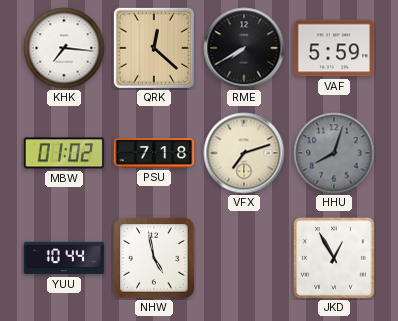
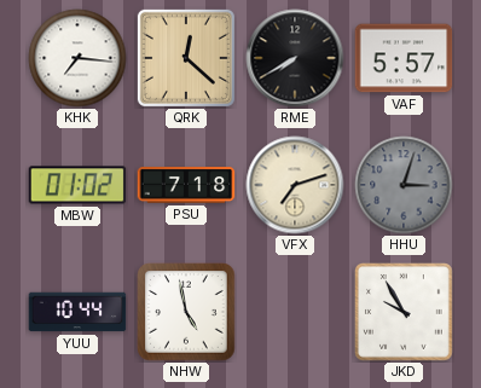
VAF: 5:59 -> 5:57
HHU: 8:03 -> 3:03
JKD: 12:55 -> 9:55
